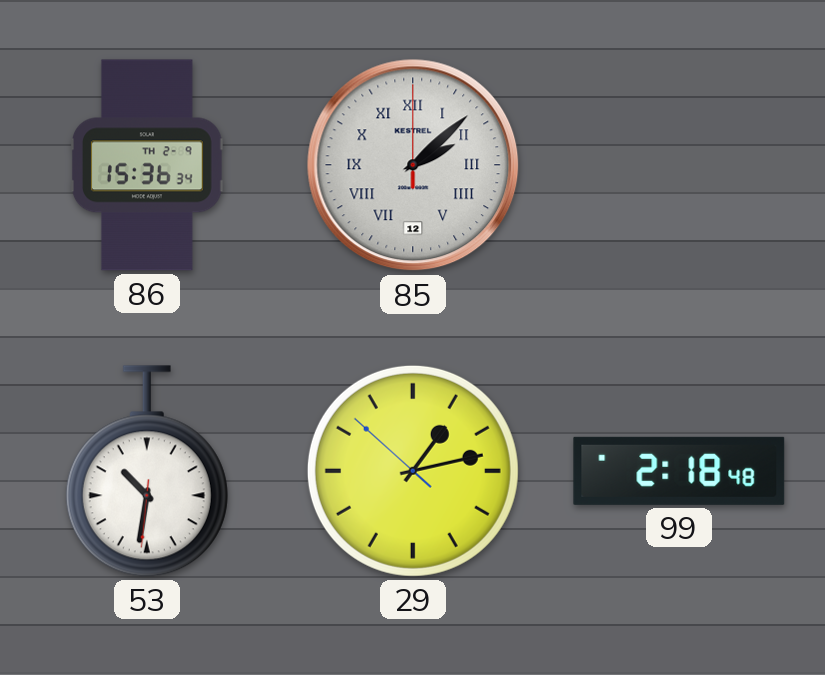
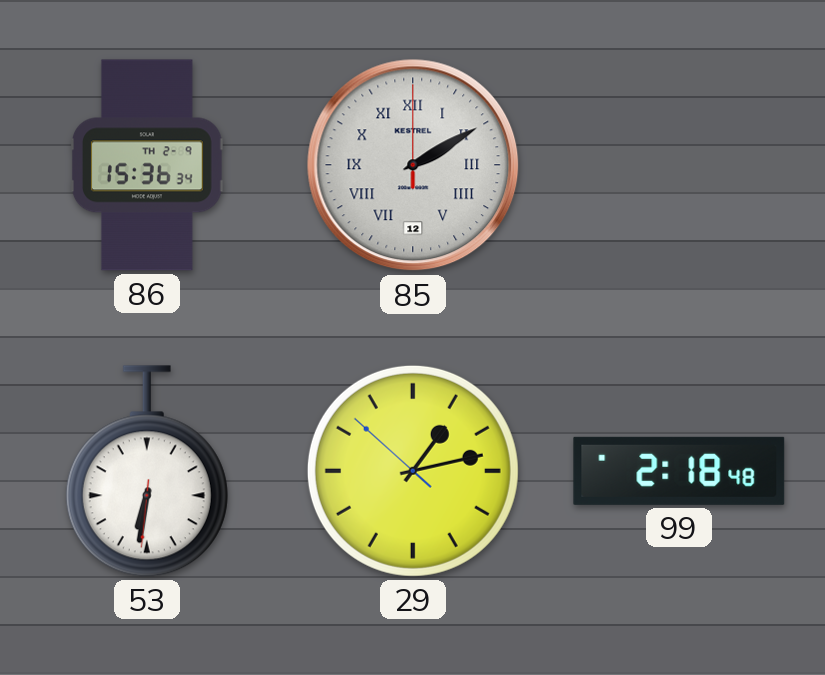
85: 2:08 -> 2:10
53: 10:31 -> 6:31
